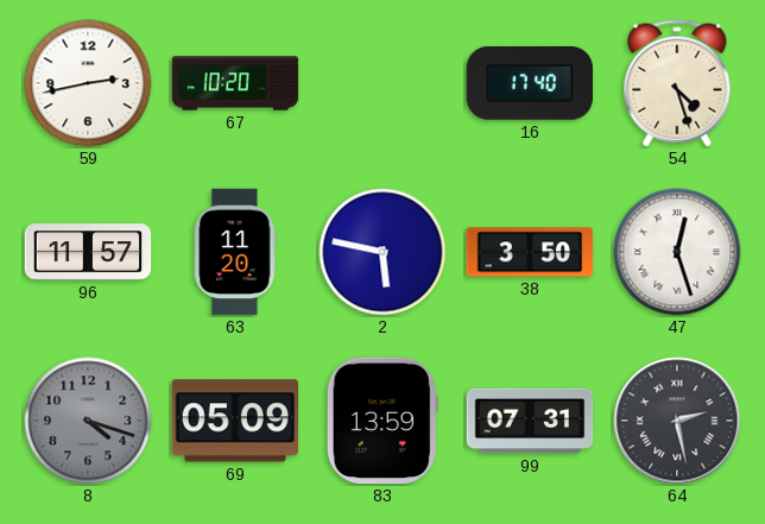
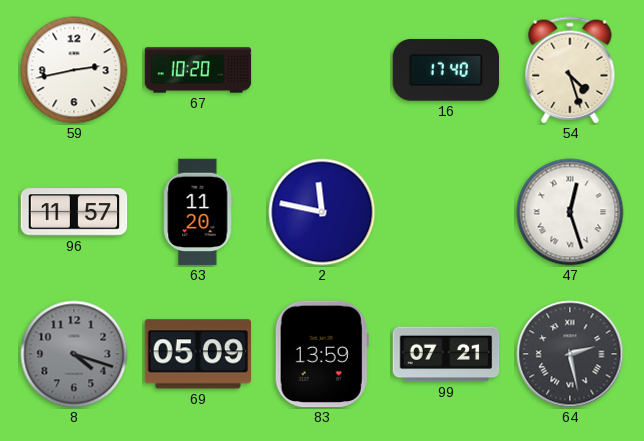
2: 5:47 -> 11:47
38: 3:50 -> none
99: 07:31 -> 07:21
